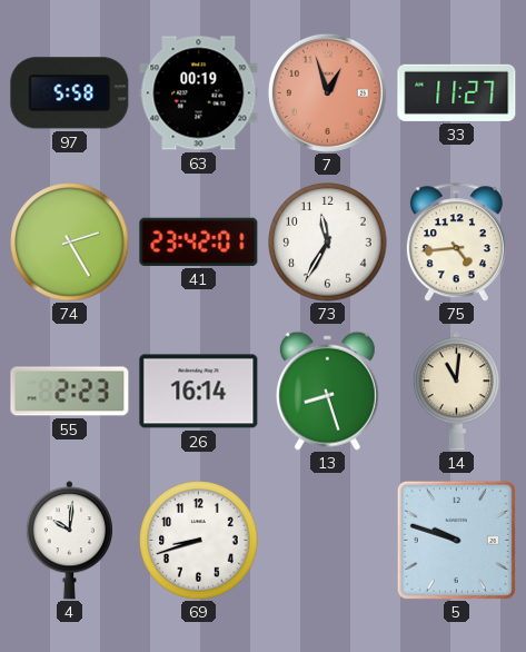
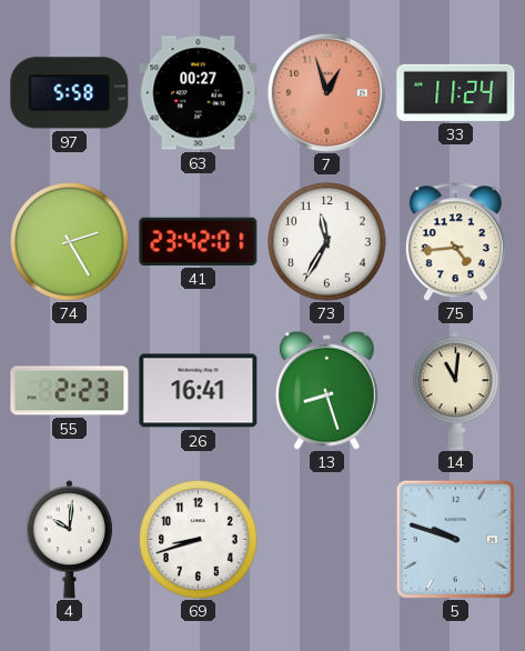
63: 00:19 -> 00:27
33: 11:27 -> 11:24
26: 16:14 -> 16:41
